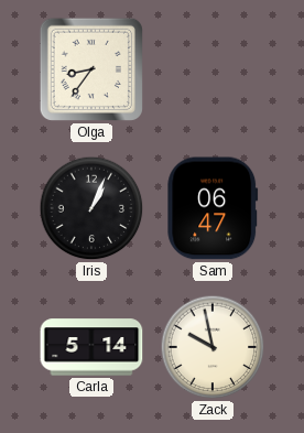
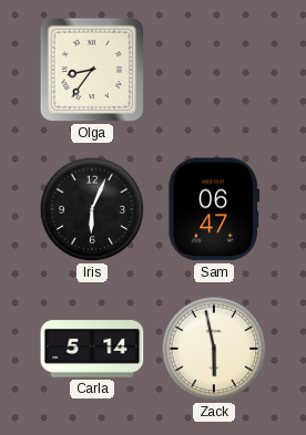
Iris: 1:04 -> 6:04
Zack: 9:58 -> 5:58
